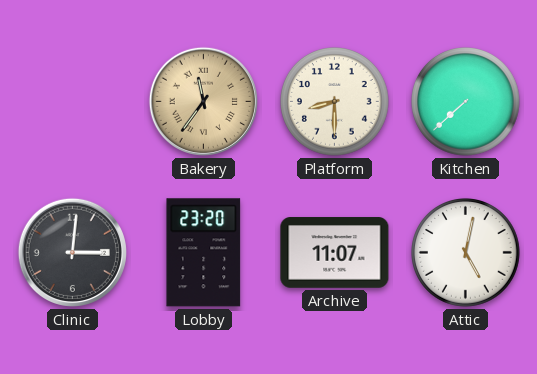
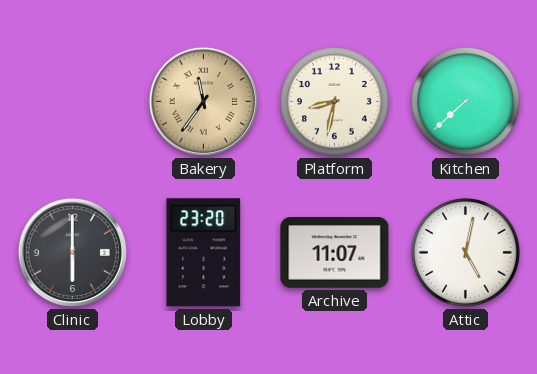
Platform: 8:30 -> 8:32
Clinic: 3:01 -> 6:00
